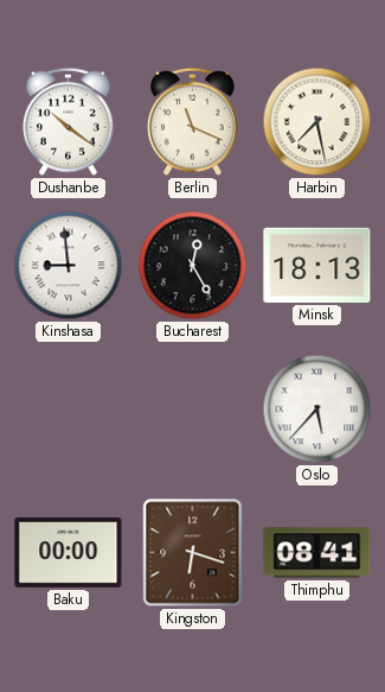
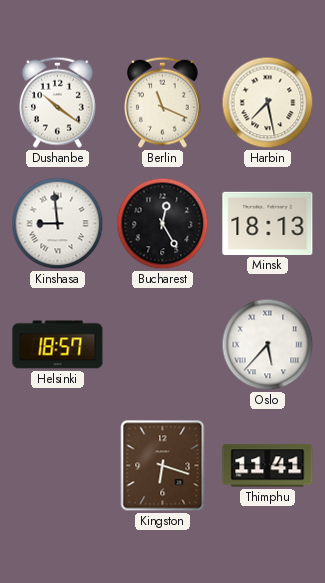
Helsinki: none -> 18:57
Baku: 00:00 -> none
Thimphu: 08:41 -> 11:41
